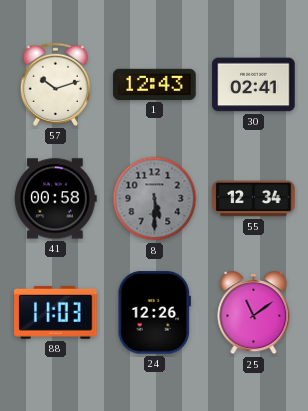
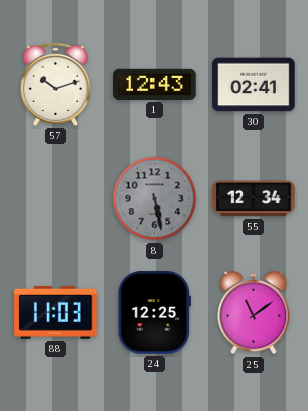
41: 00:58 -> none
8: 5:30 -> 5:28
24: 12:26 -> 12:25
